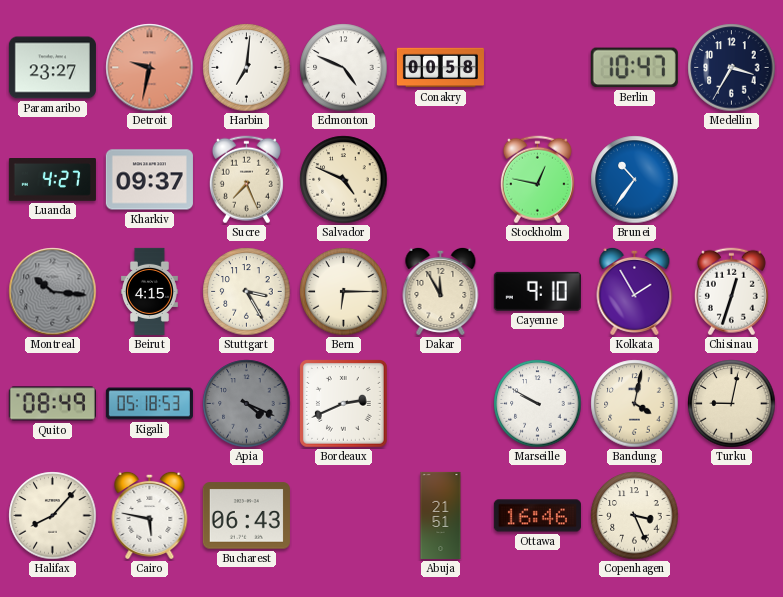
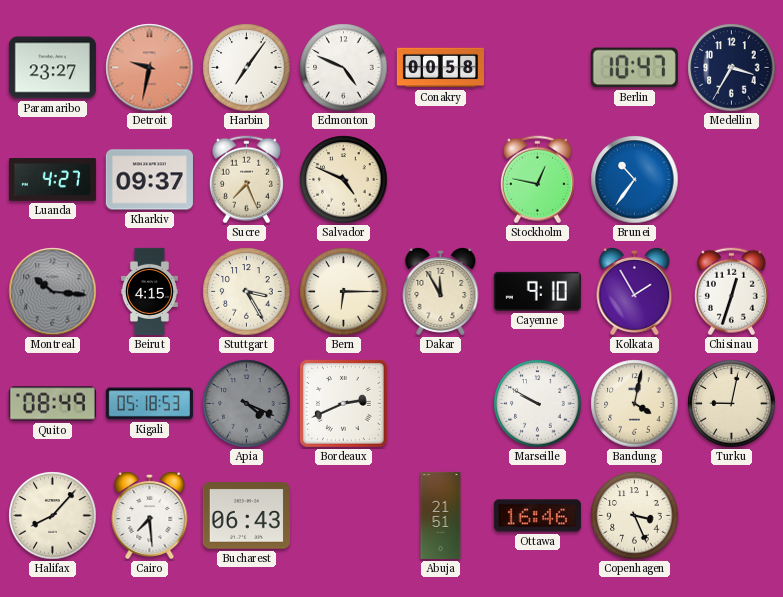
Harbin: 7:01 -> 7:06
Cairo: 5:47 -> 7:29
